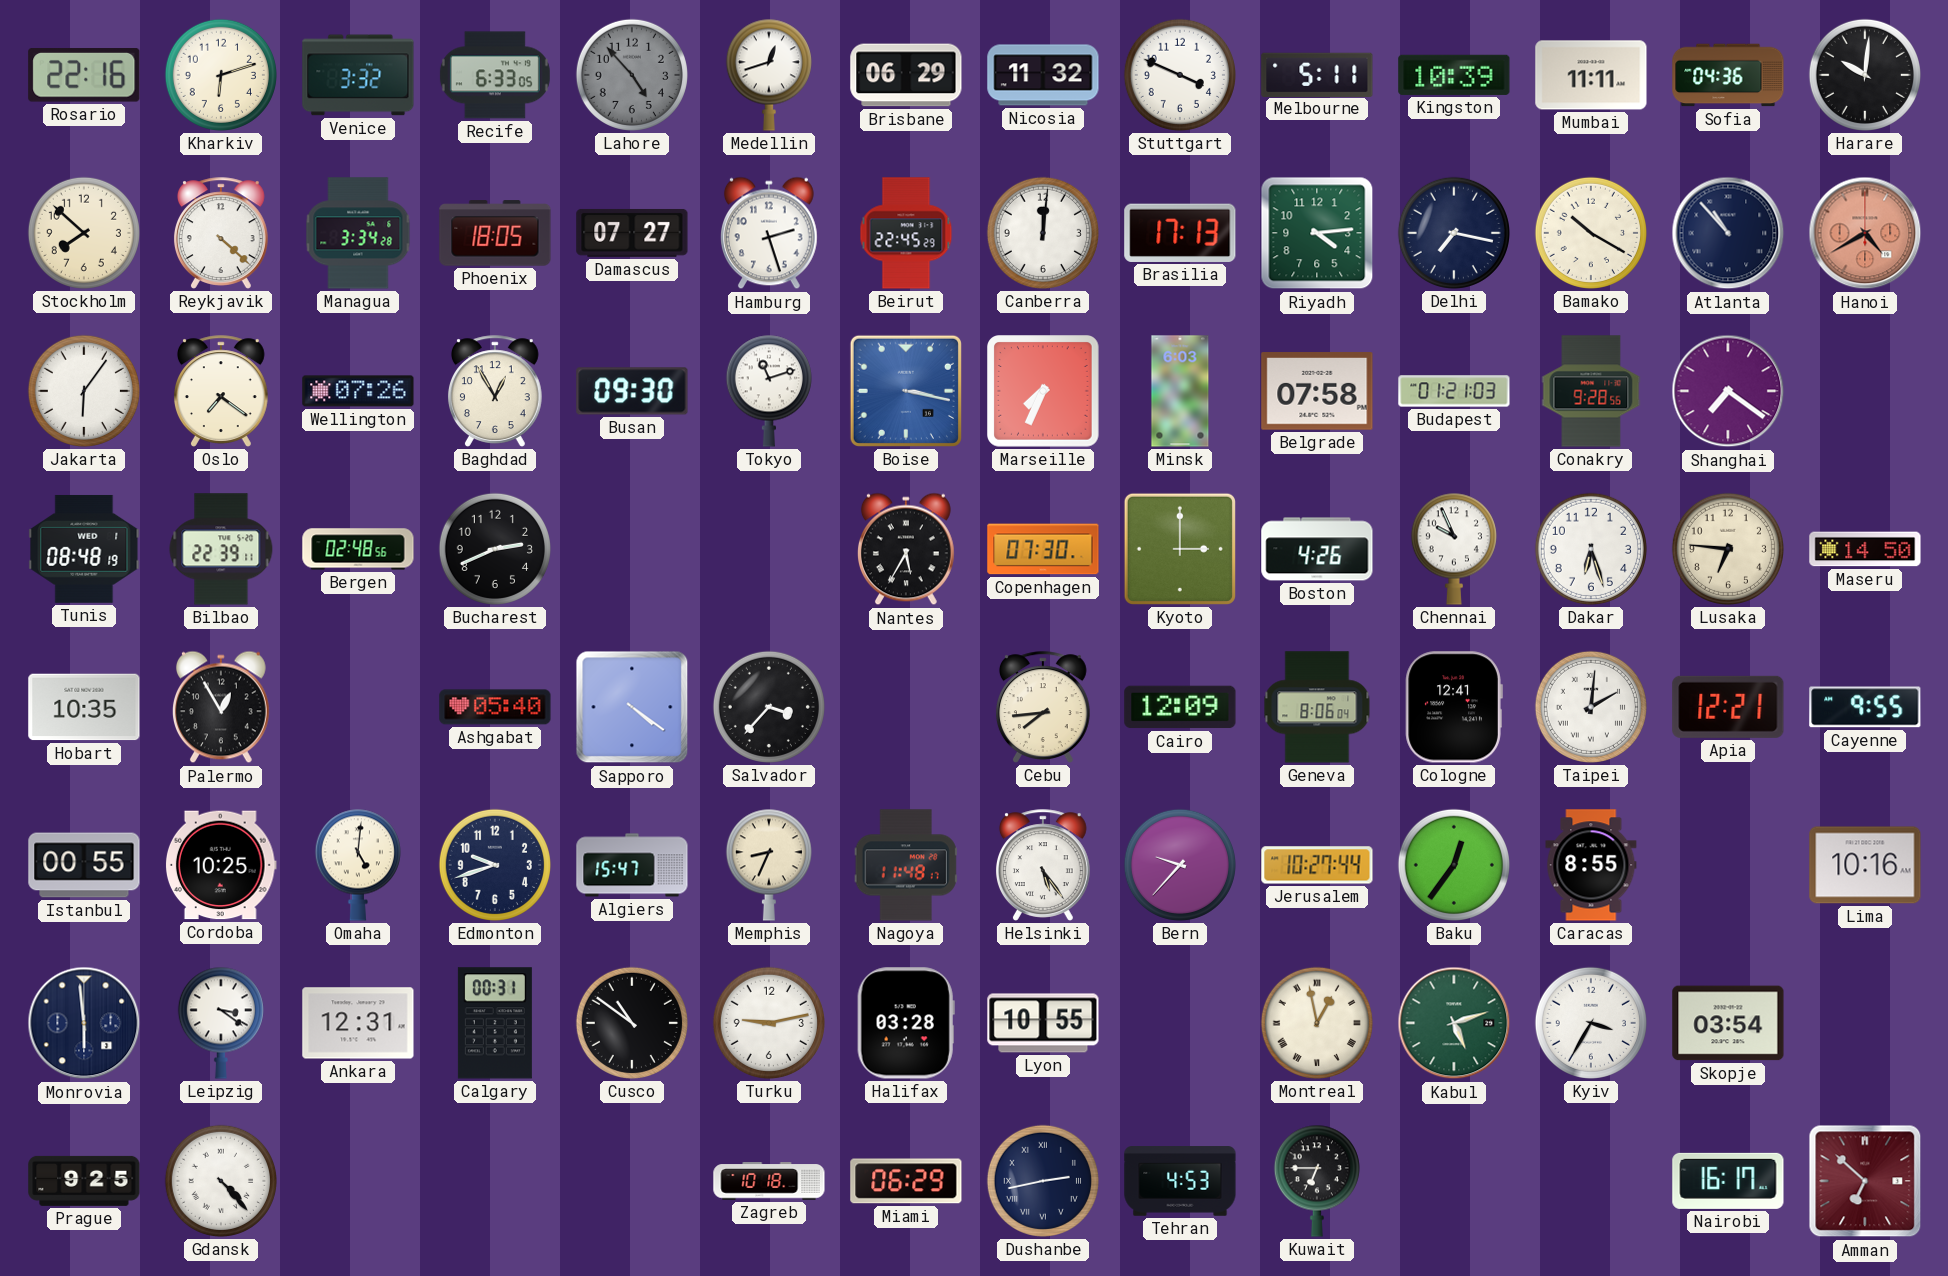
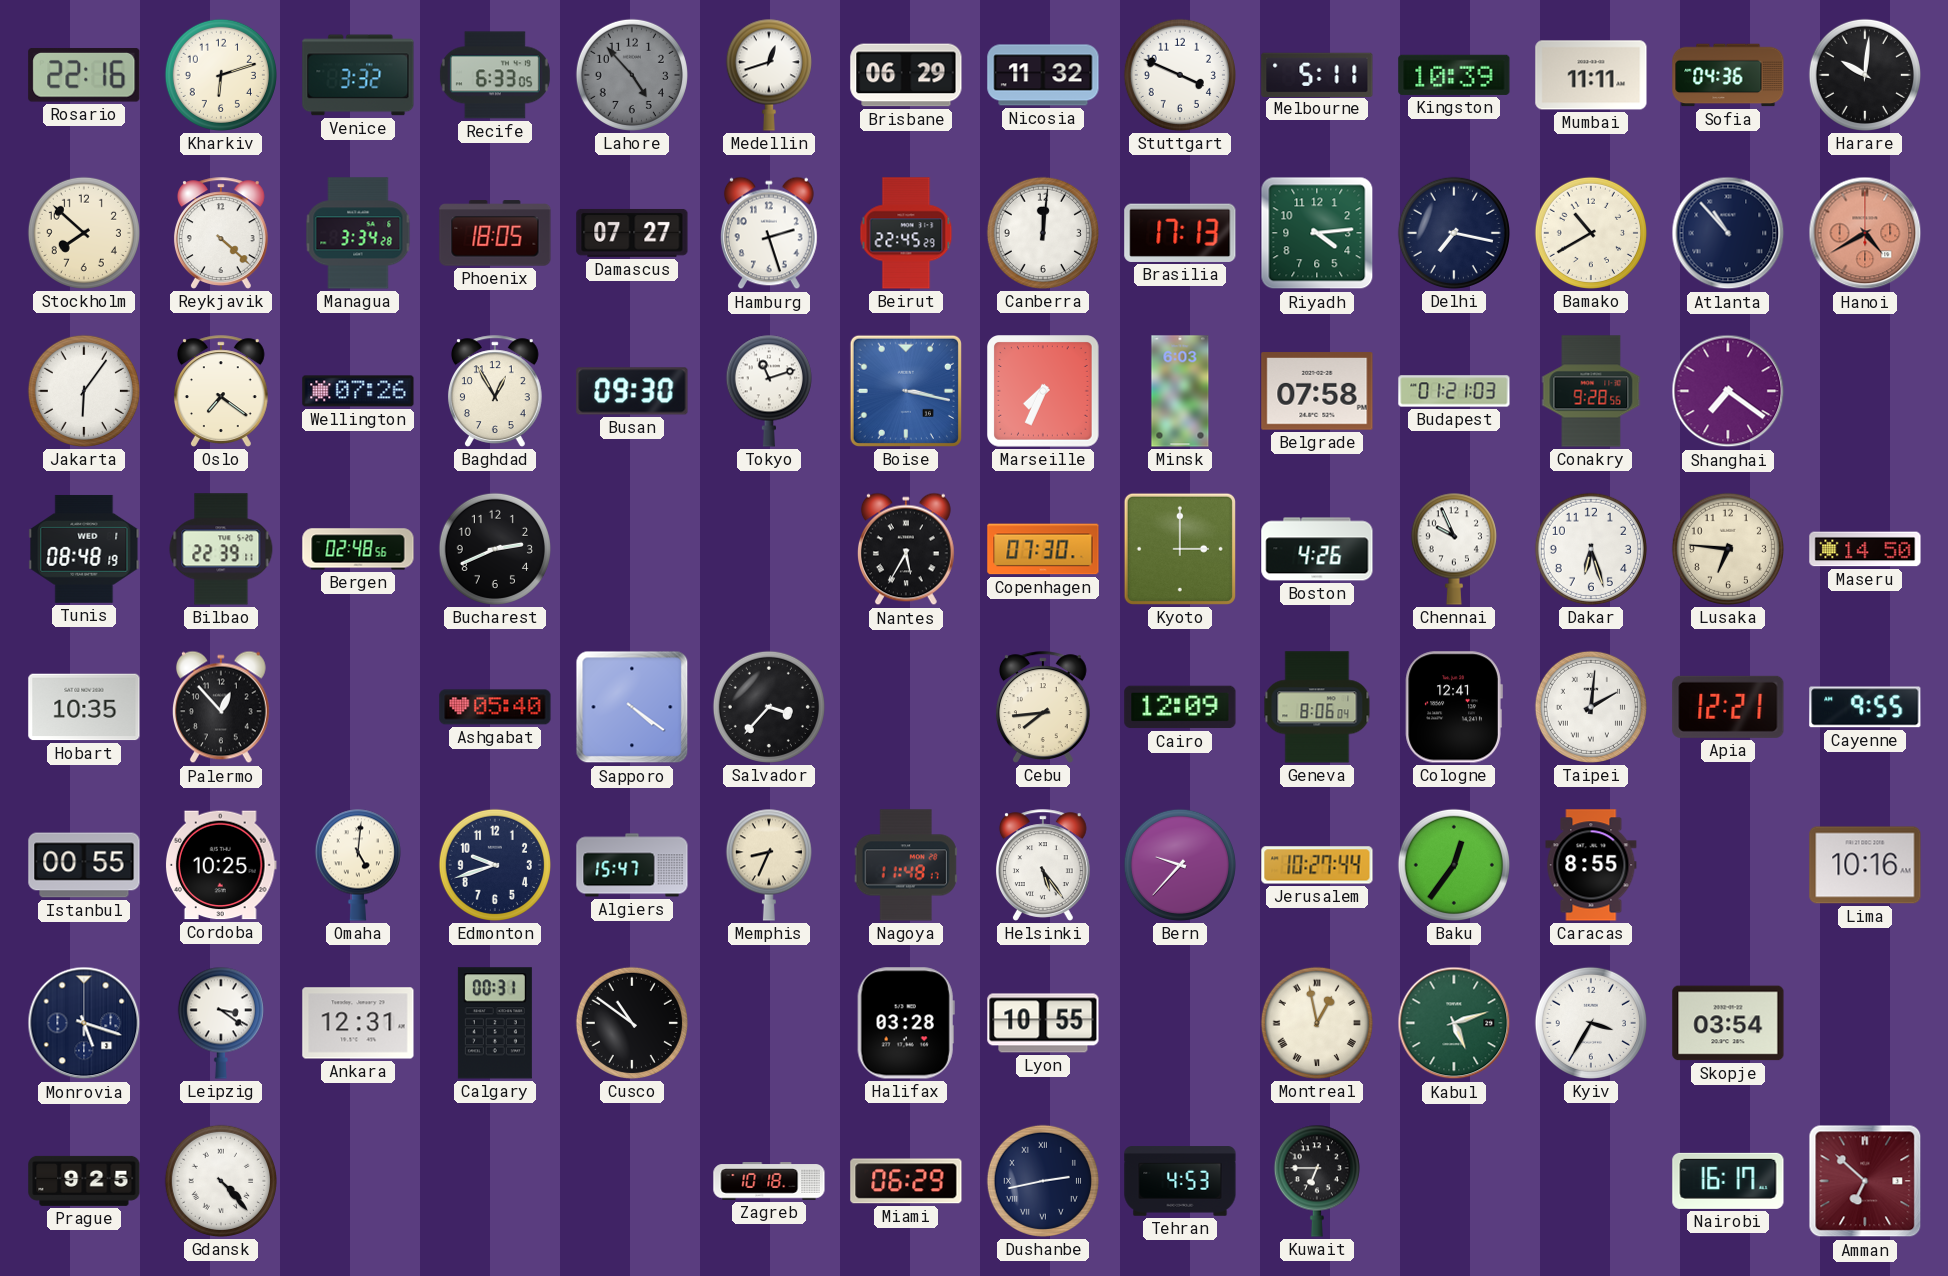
Bamako: 10:20 -> 10:40
Palermo: 12:55 -> 12:53
Monrovia: 5:59 -> 5:18
Turku: 9:13 -> none
